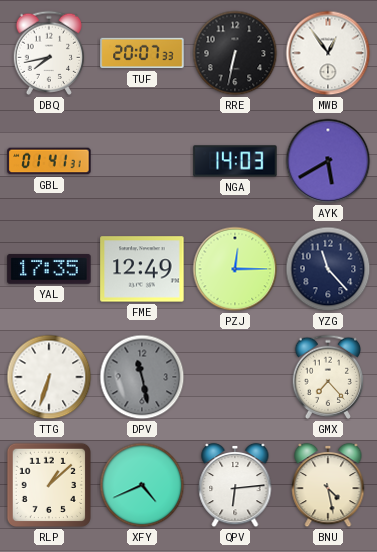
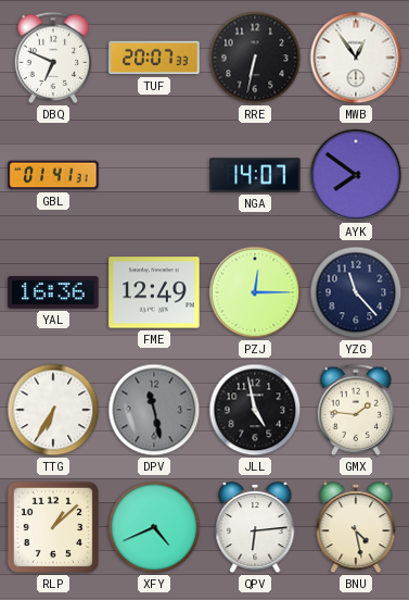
DBQ: 7:43 -> 6:49
NGA: 14:03 -> 14:07
AYK: 5:40 -> 7:51
YAL: 17:35 -> 16:36
TTG: 6:33 -> 6:35
JLL: none -> 4:58
GMX: 7:23 -> 1:46
